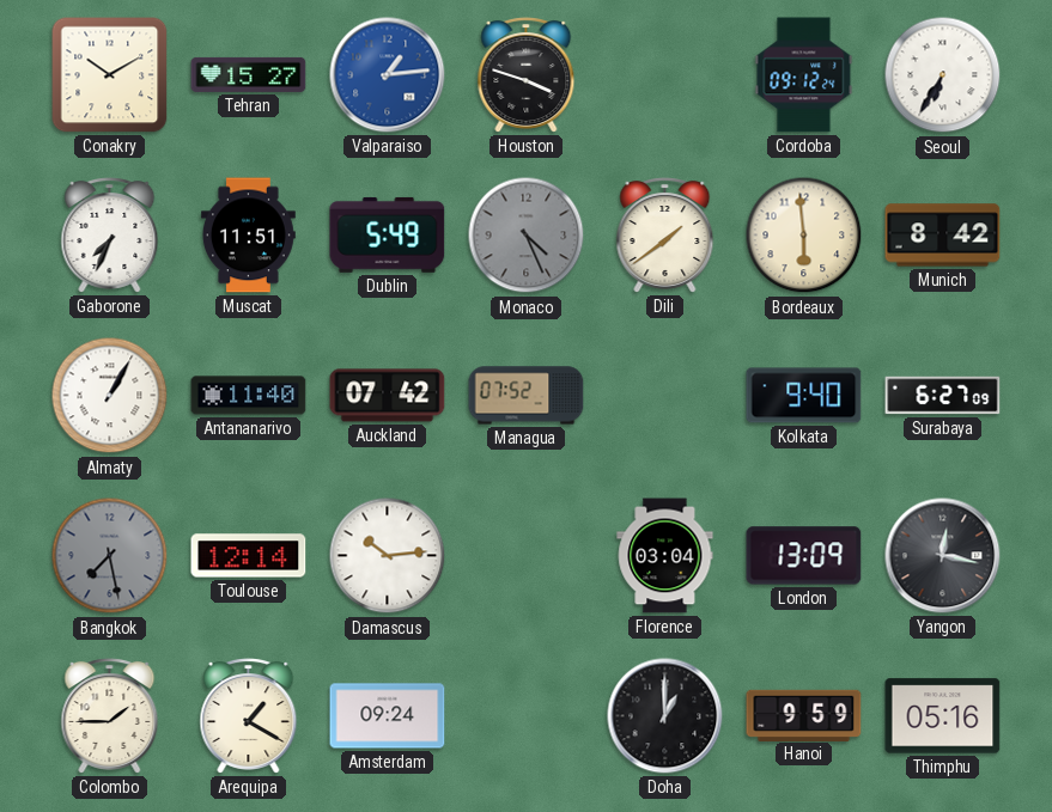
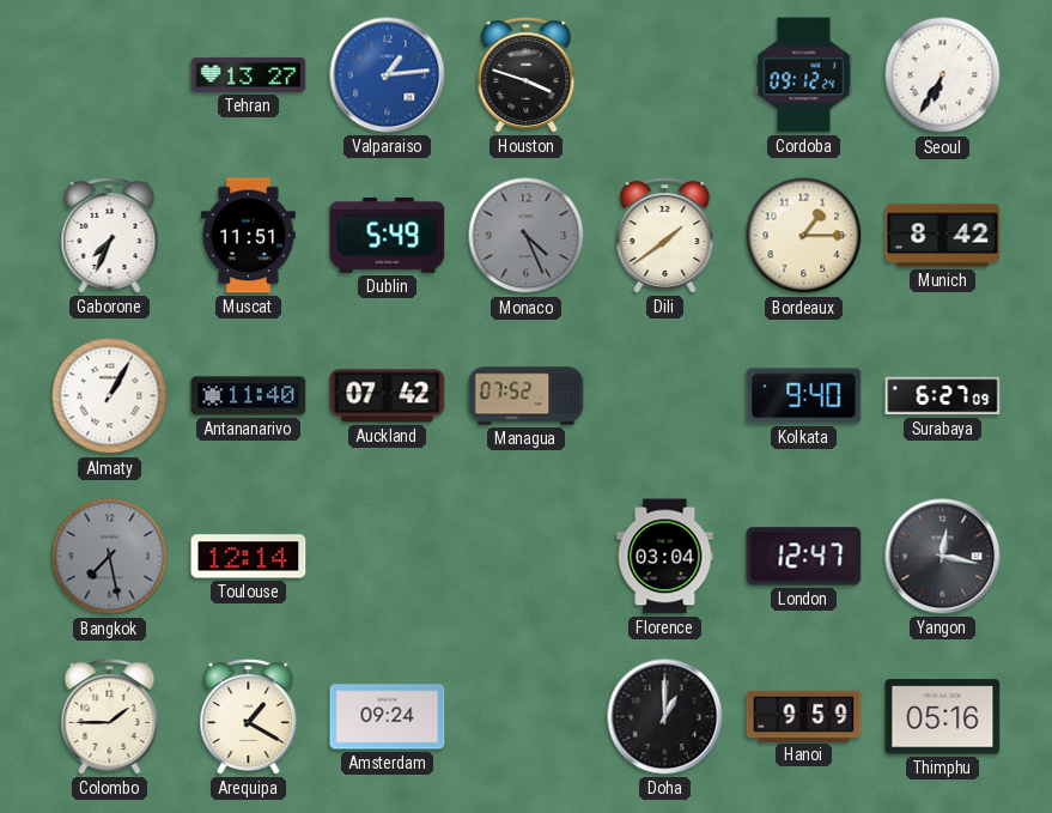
Conakry: 10:10 -> none
Tehran: 15:27 -> 13:27
Bordeaux: 5:59 -> 1:15
Damascus: 10:14 -> none
London: 13:09 -> 12:47
